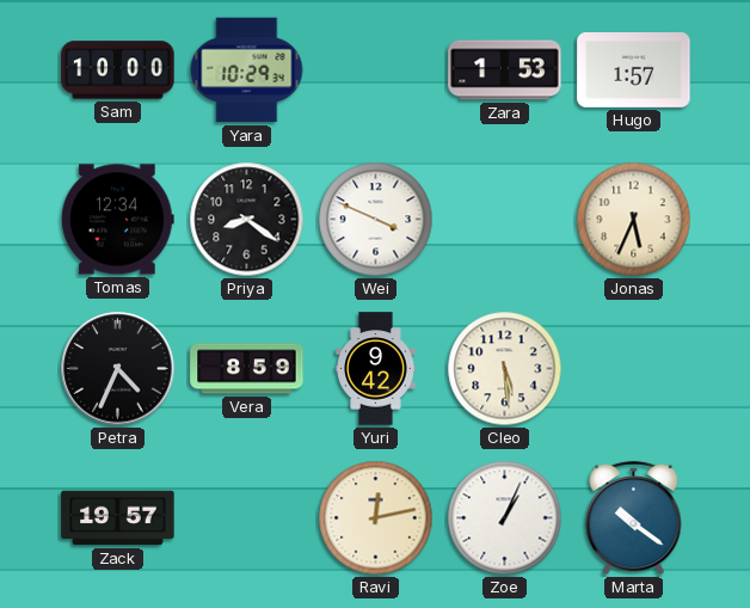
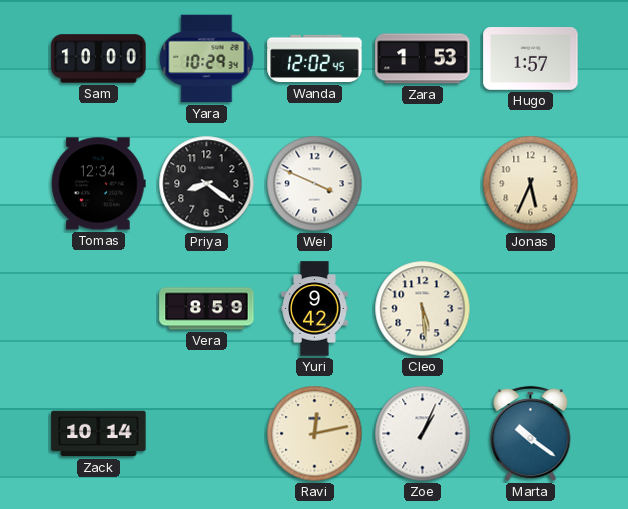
Wanda: none -> 12:02
Petra: 4:34 -> none
Zack: 19:57 -> 10:14
